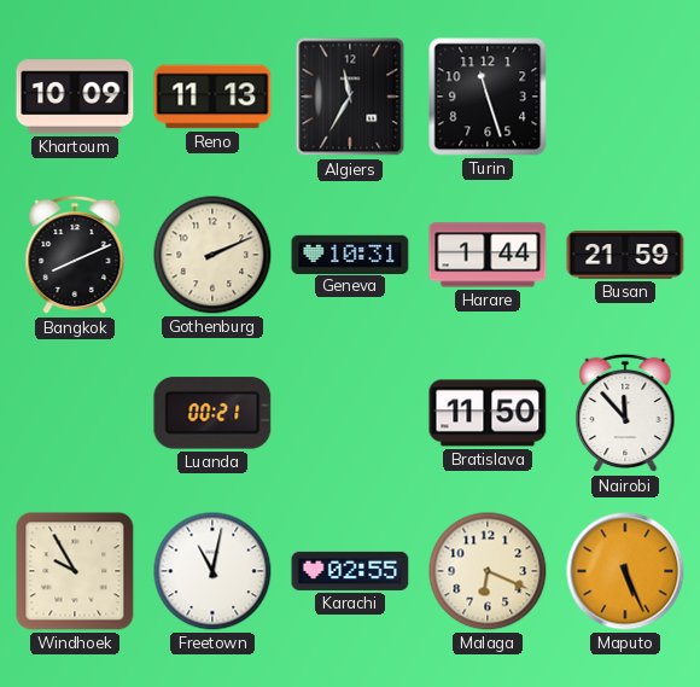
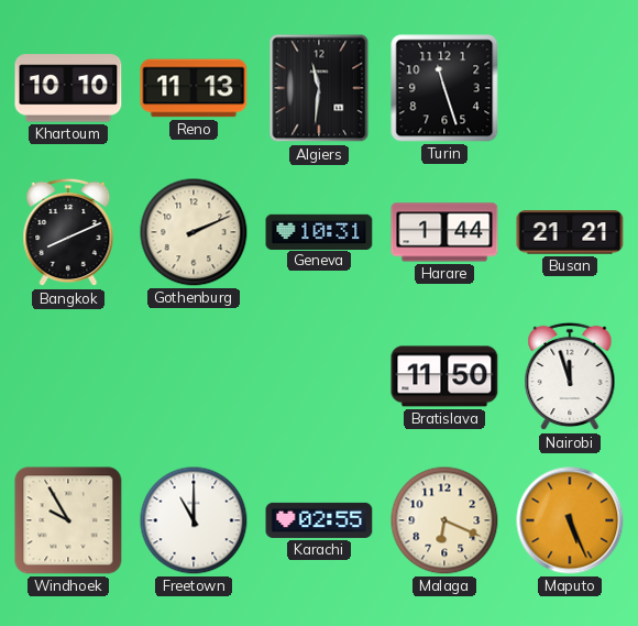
Khartoum: 10:09 -> 10:10
Algiers: 11:35 -> 11:31
Busan: 21:59 -> 21:21
Luanda: 00:21 -> none
Nairobi: 11:53 -> 11:57
Freetown: 11:02 -> 11:00
